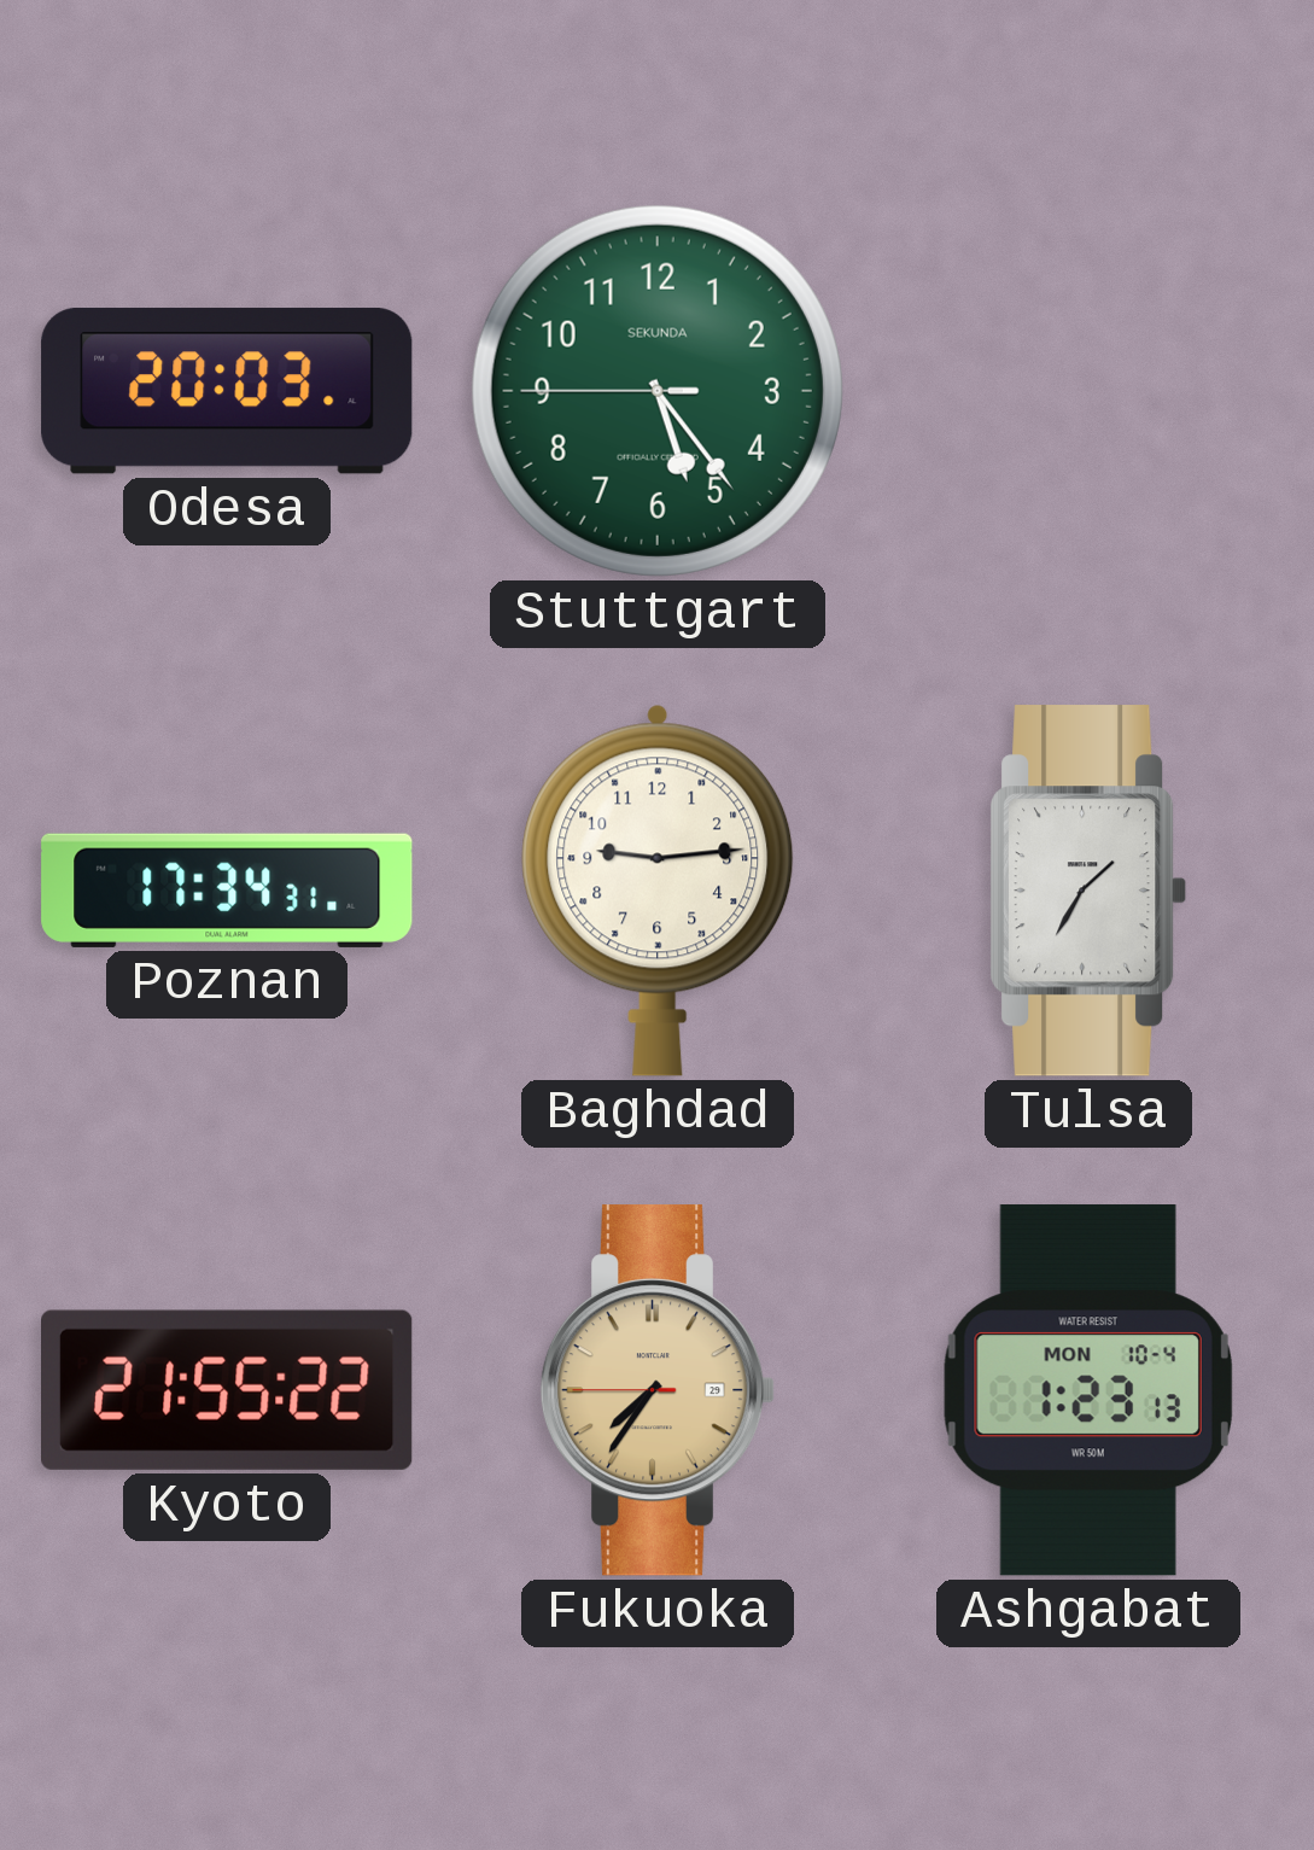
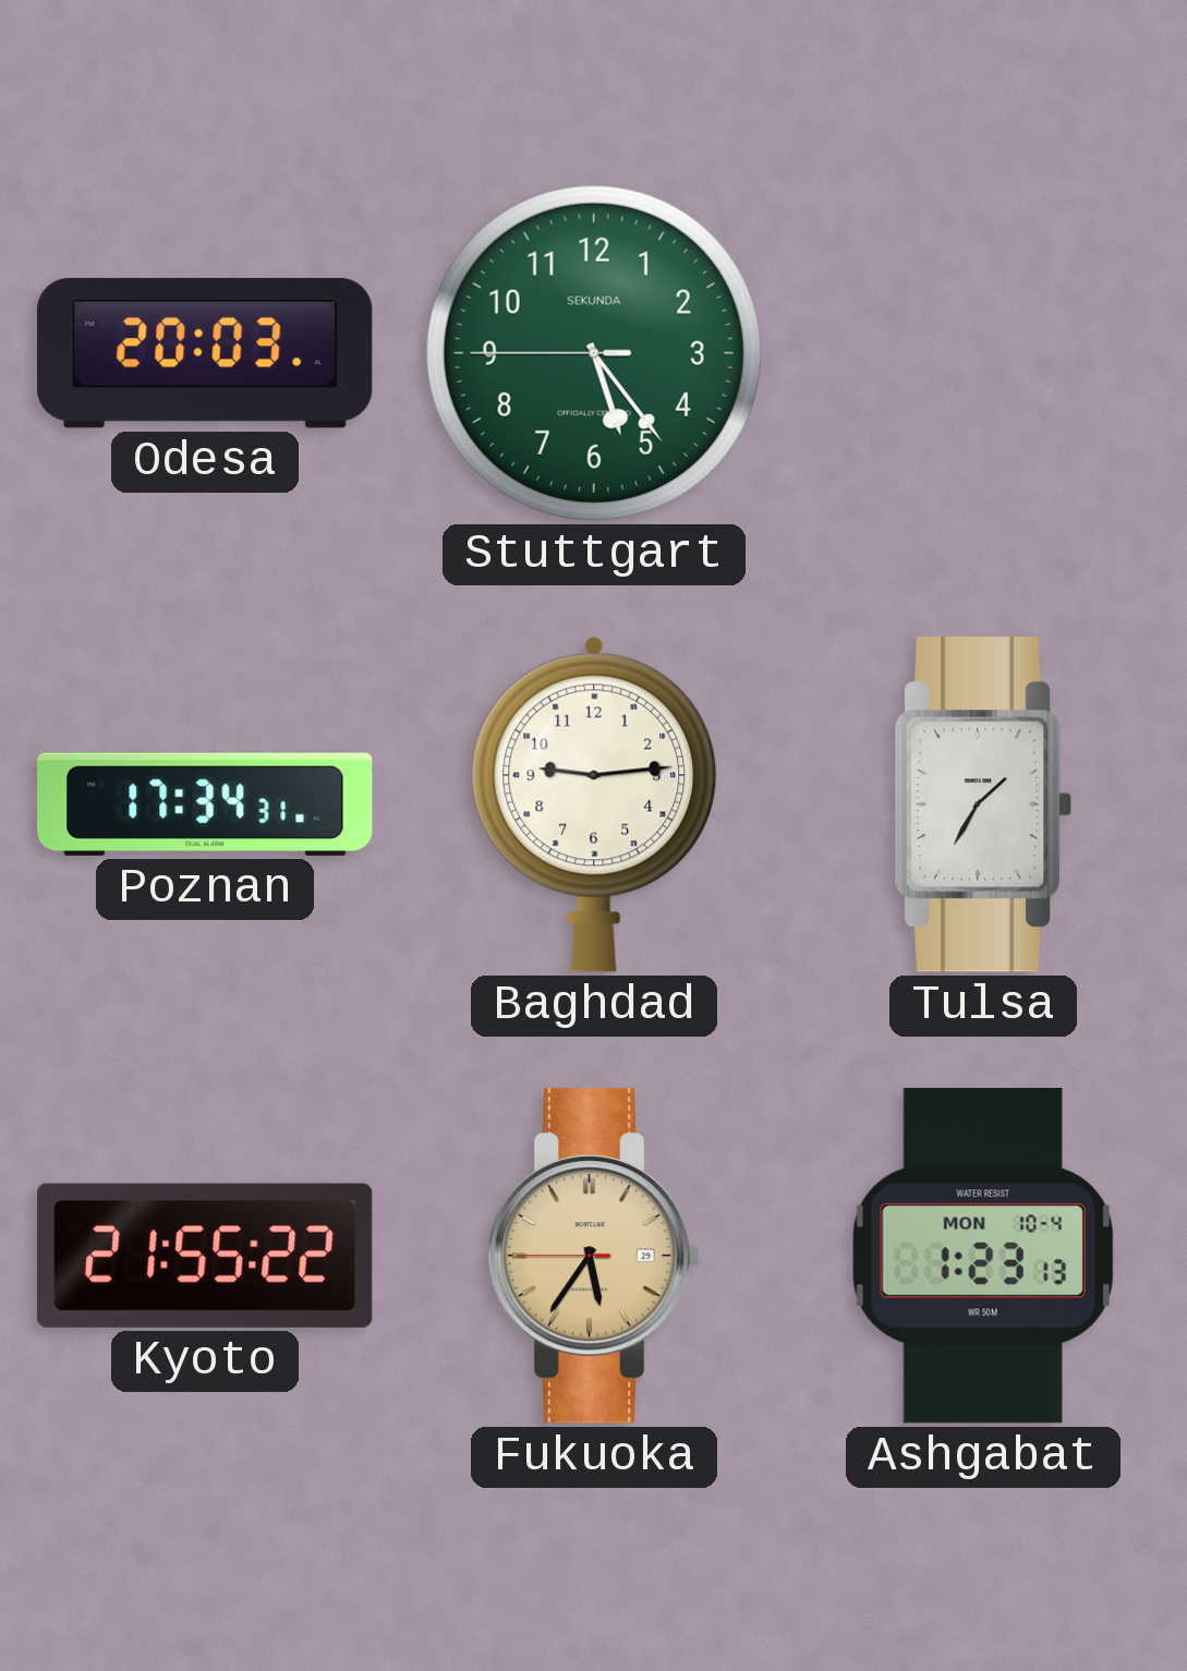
Fukuoka: 7:35 -> 5:35
